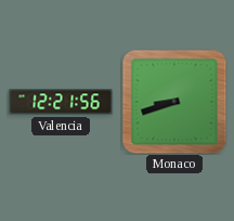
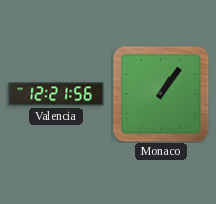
Monaco: 8:42 -> 1:06
